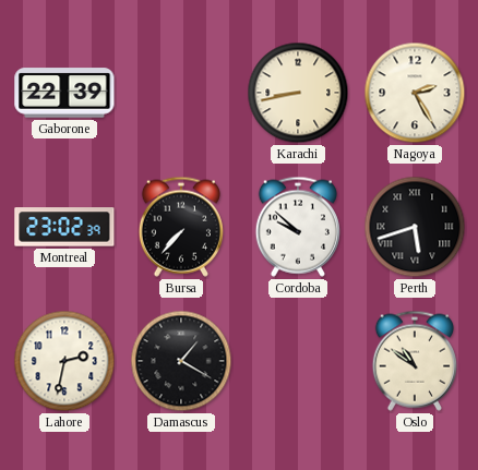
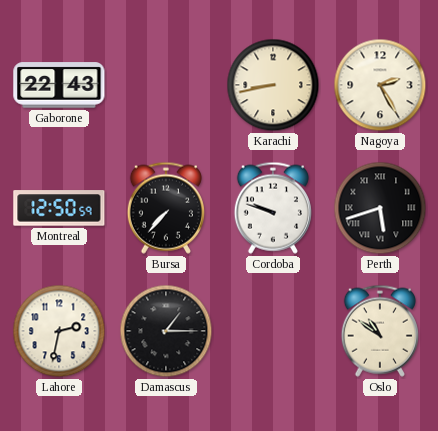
Gaborone: 22:39 -> 22:43
Montreal: 23:02 -> 12:50
Cordoba: 9:52 -> 9:48
Damascus: 1:20 -> 1:15
